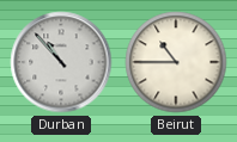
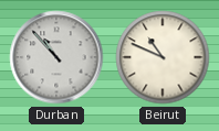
Beirut: 10:45 -> 10:49
